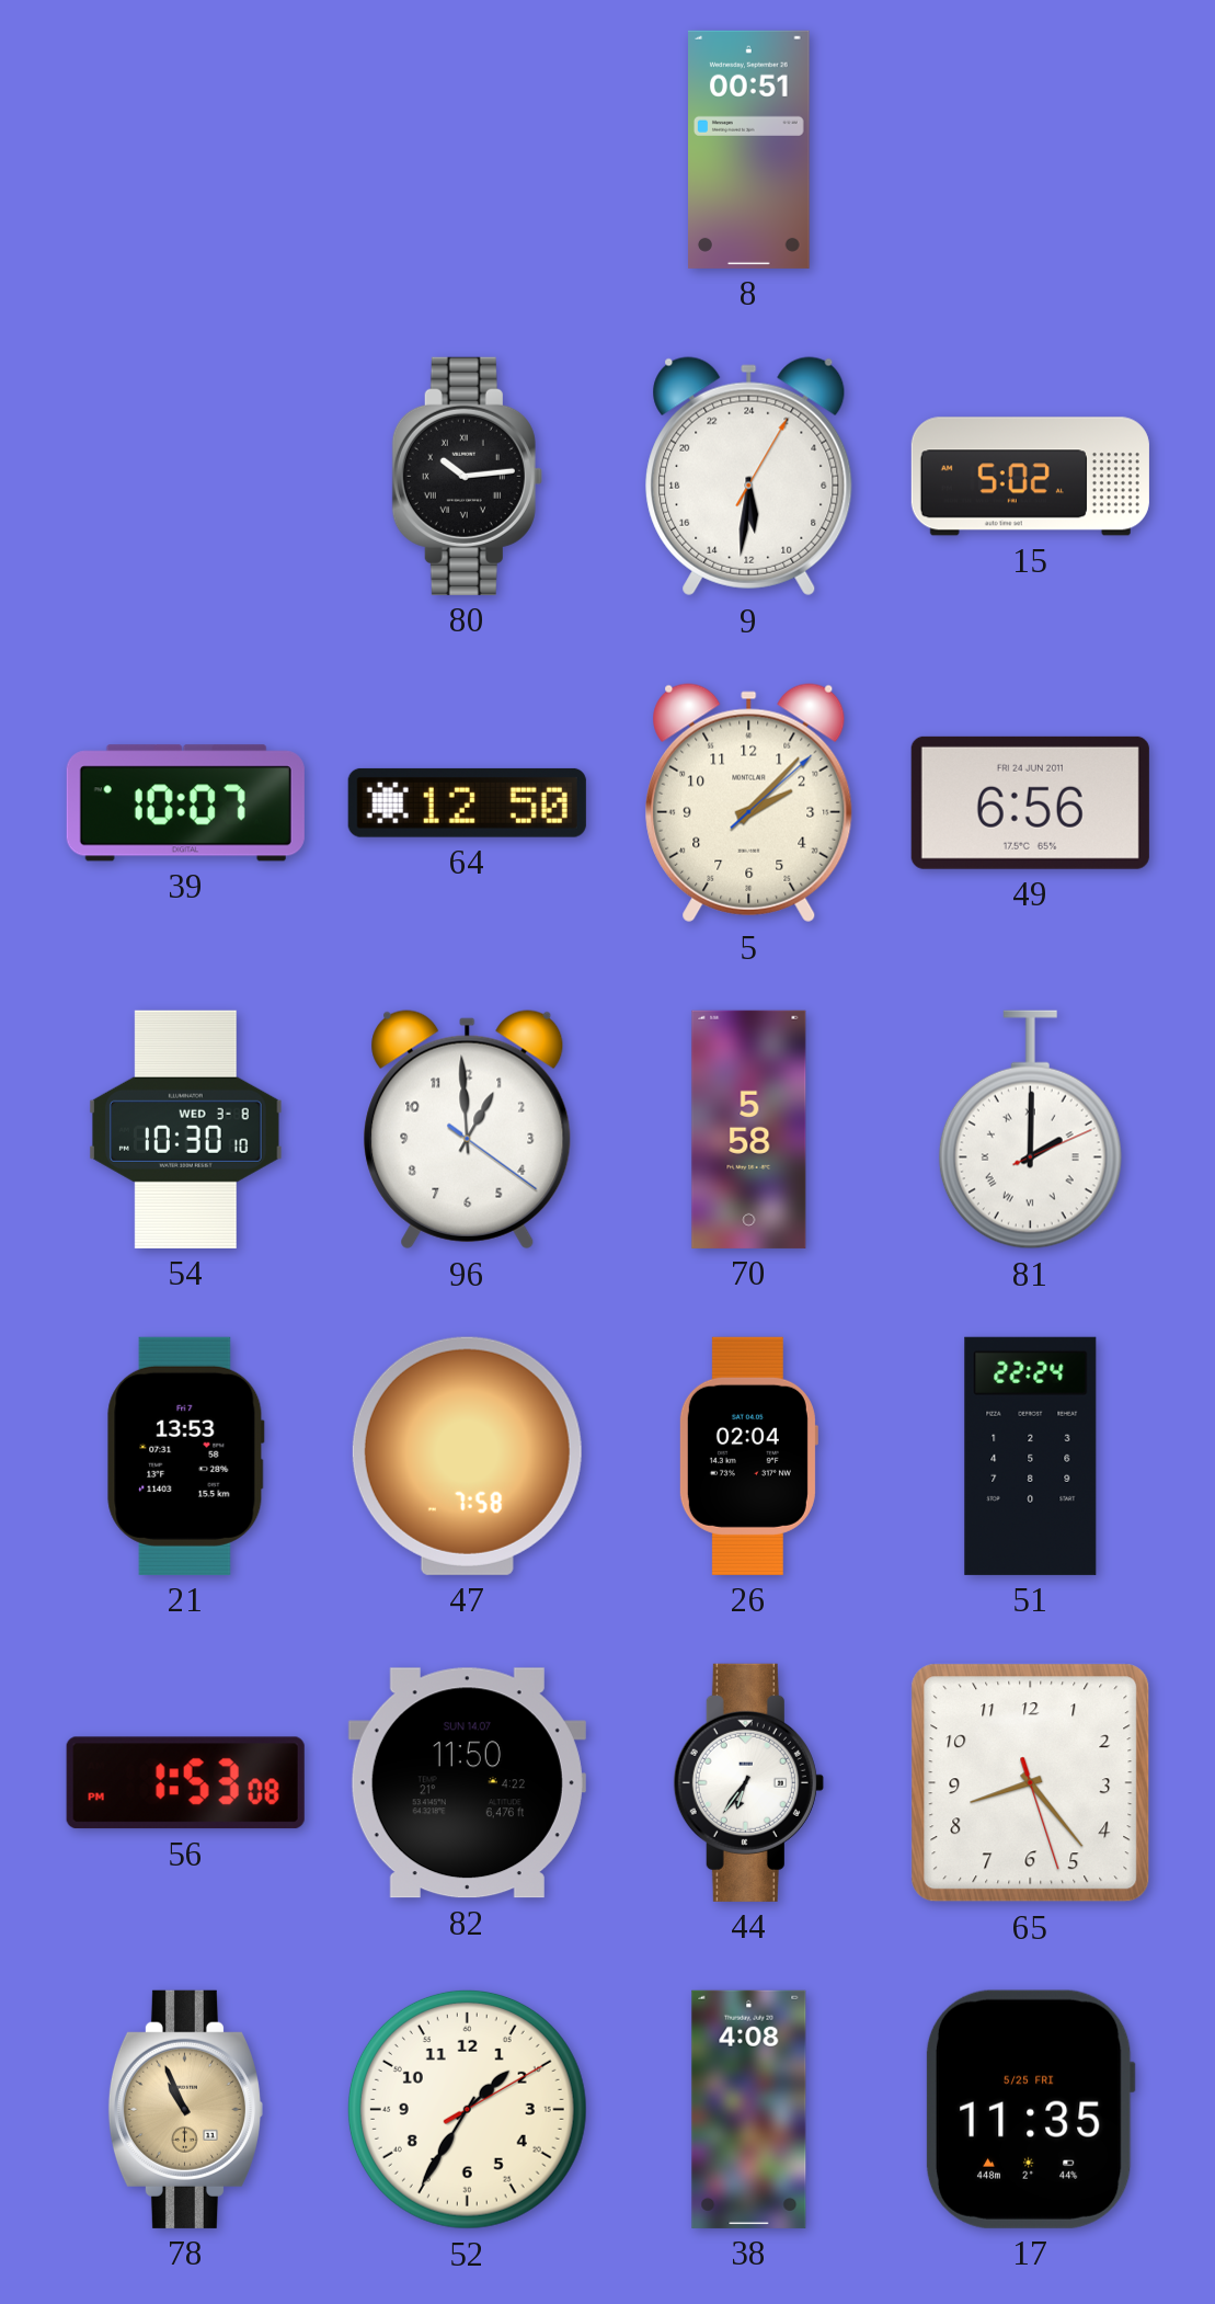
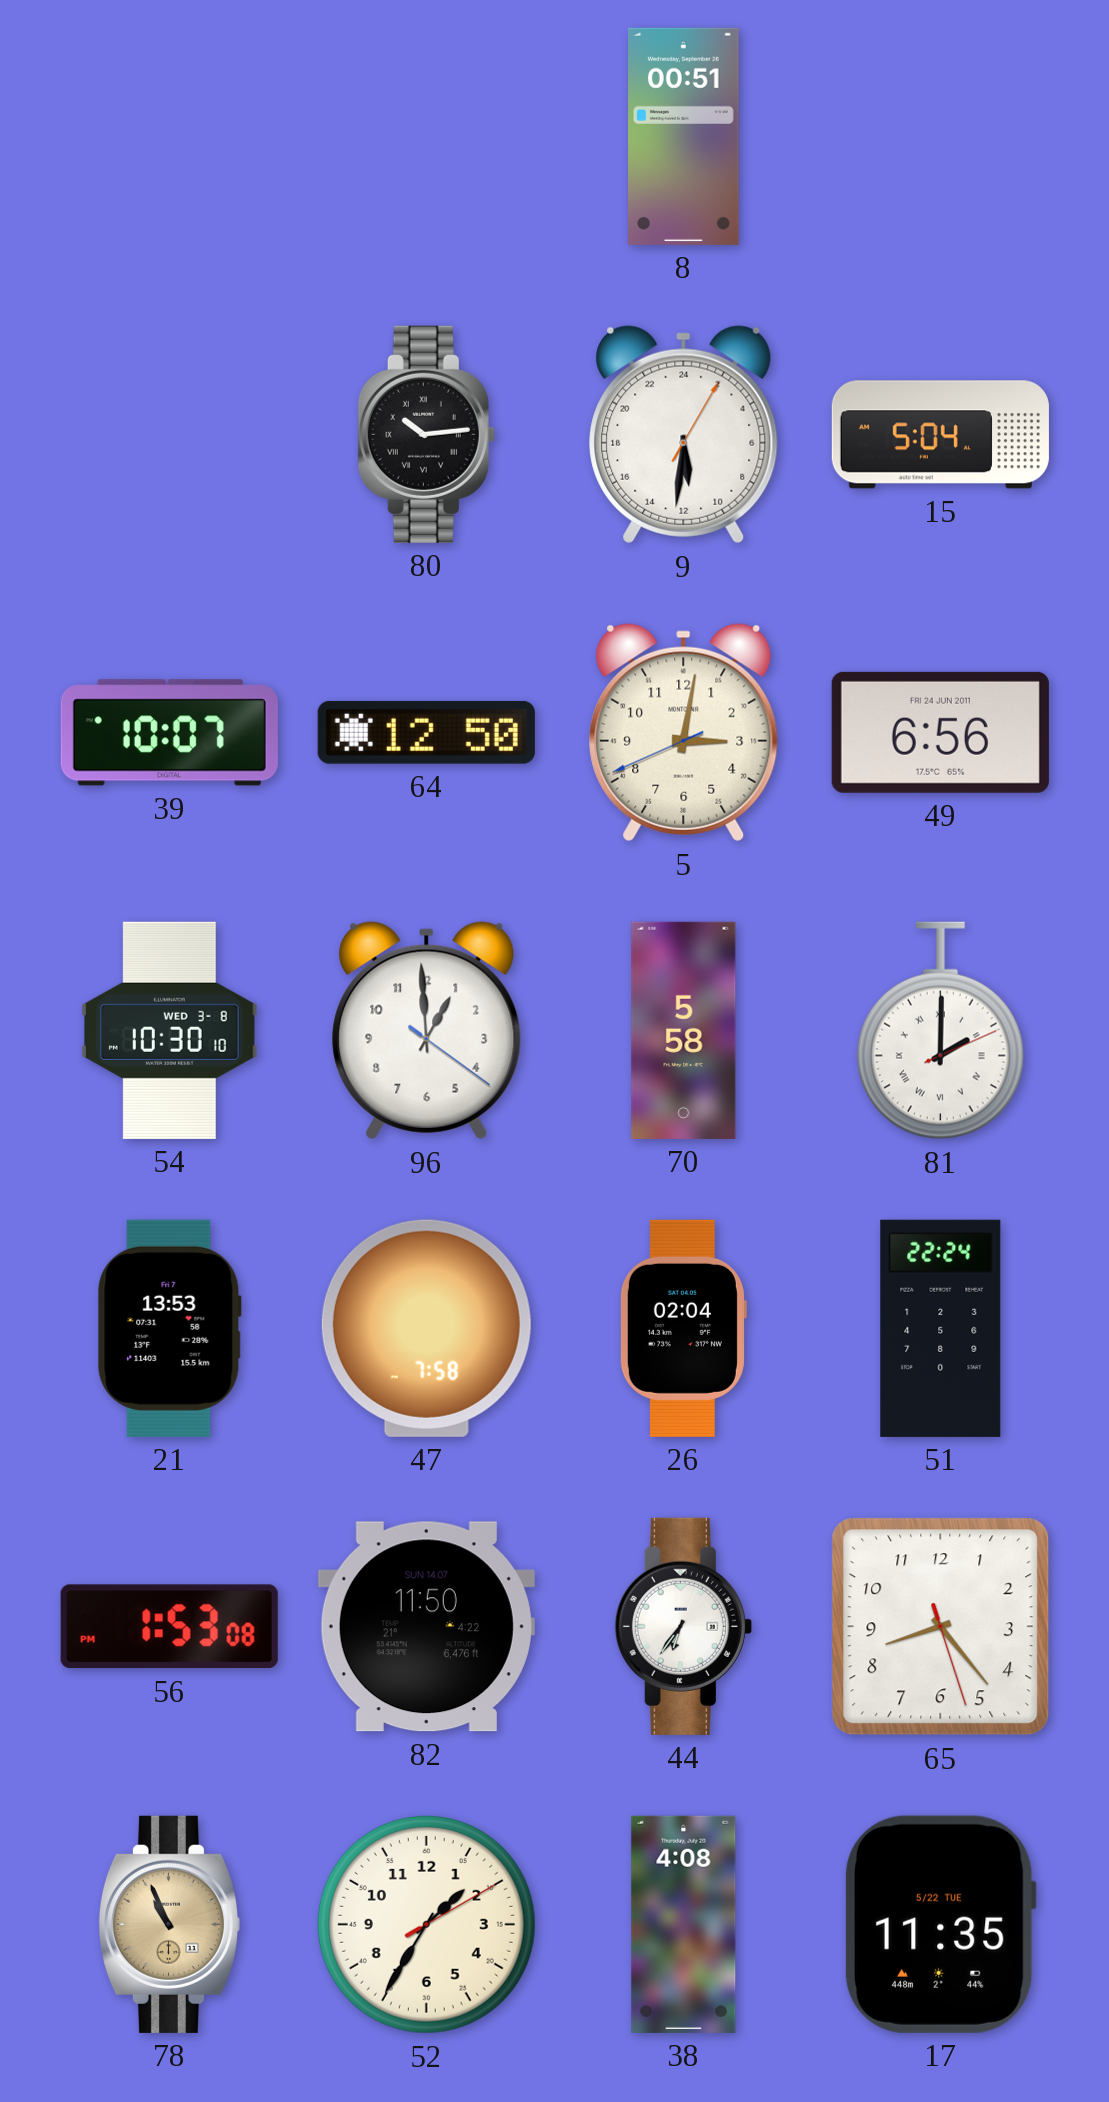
15: 5:02 -> 5:04
5: 2:07 -> 3:01
17 date: 5/25 FRI -> 5/22 TUE
